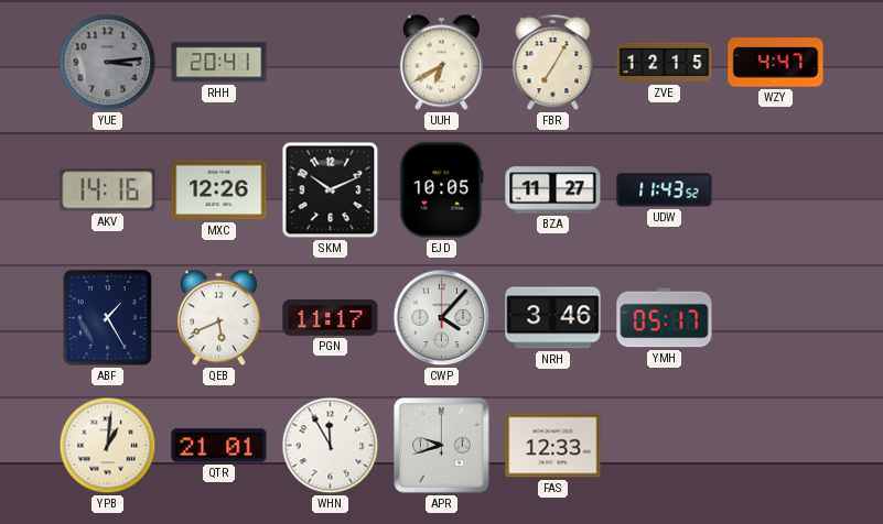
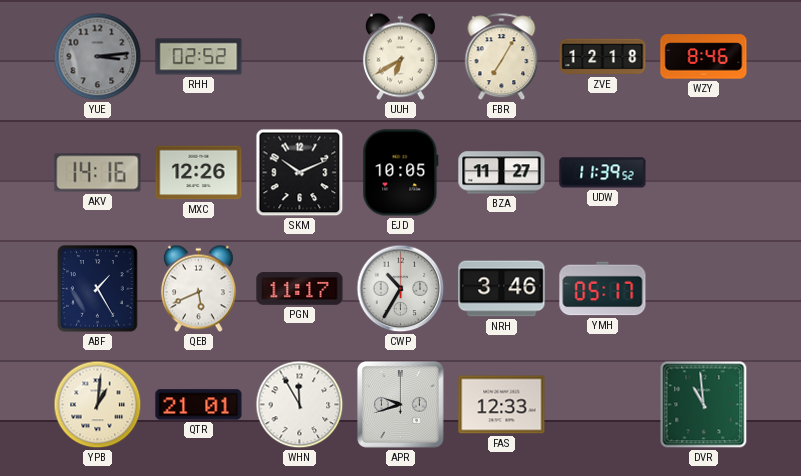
RHH: 20:41 -> 02:52
ZVE: 12:15 -> 12:18
WZY: 4:47 -> 8:46
UDW: 11:43 -> 11:39
CWP: 4:07 -> 10:35
DVR: none -> 10:59
